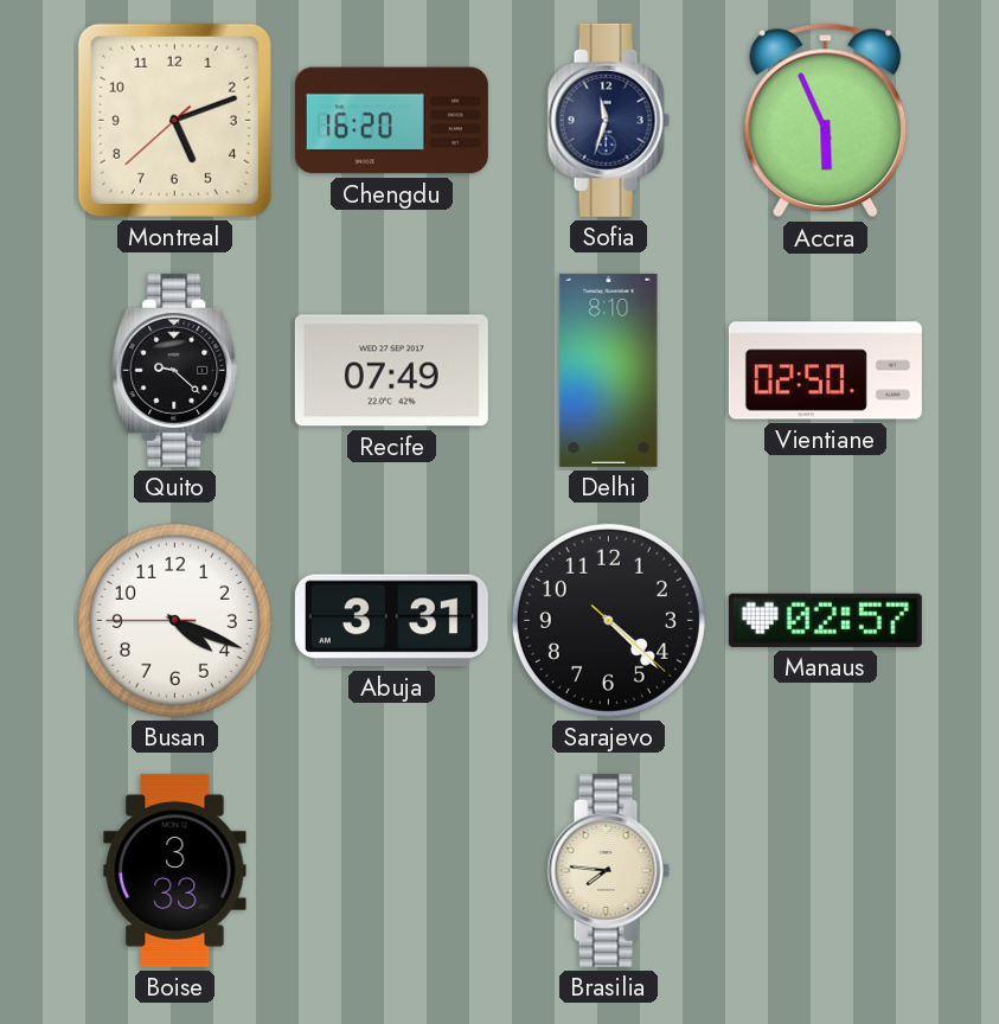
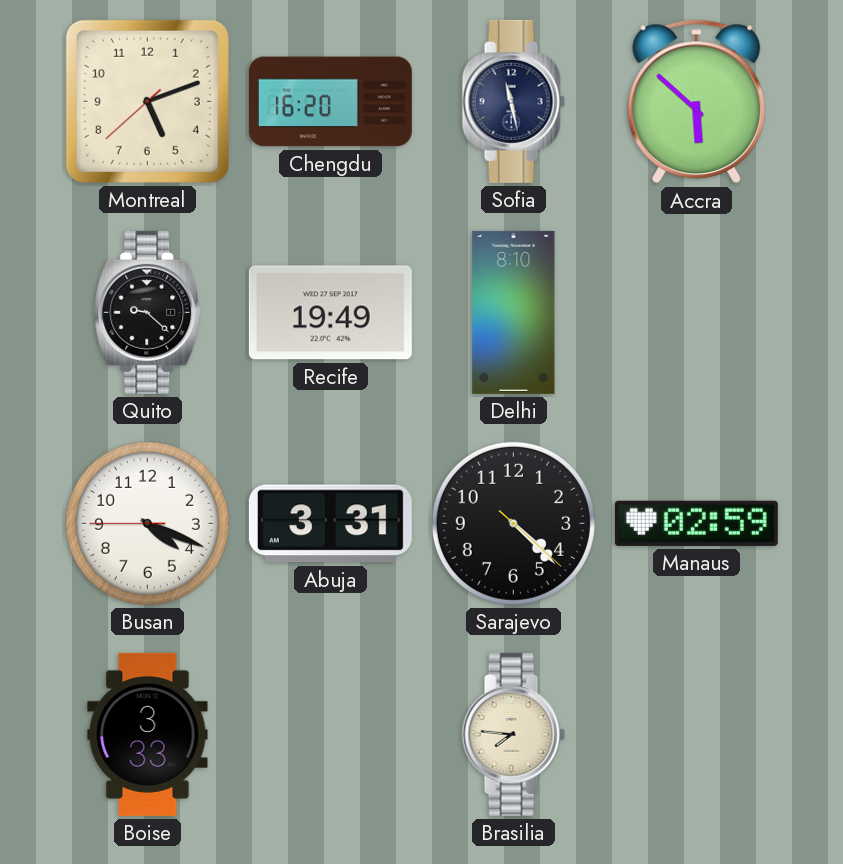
Sofia: 11:33 -> 11:28
Accra: 5:56 -> 5:52
Recife: 07:49 -> 19:49
Vientiane: 02:50 -> none
Manaus: 02:57 -> 02:59
